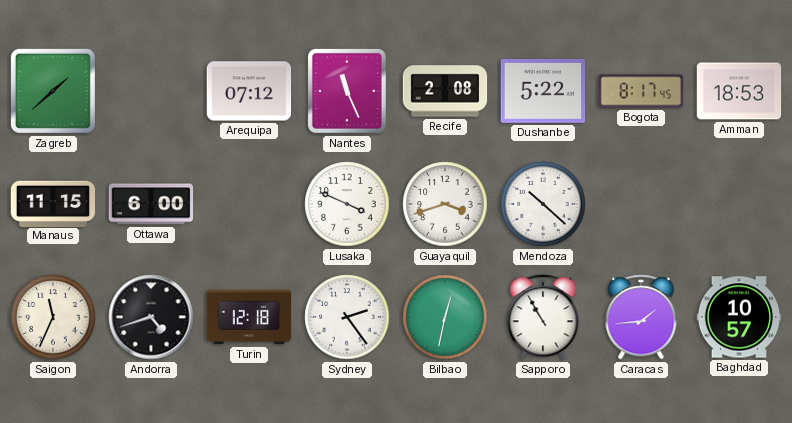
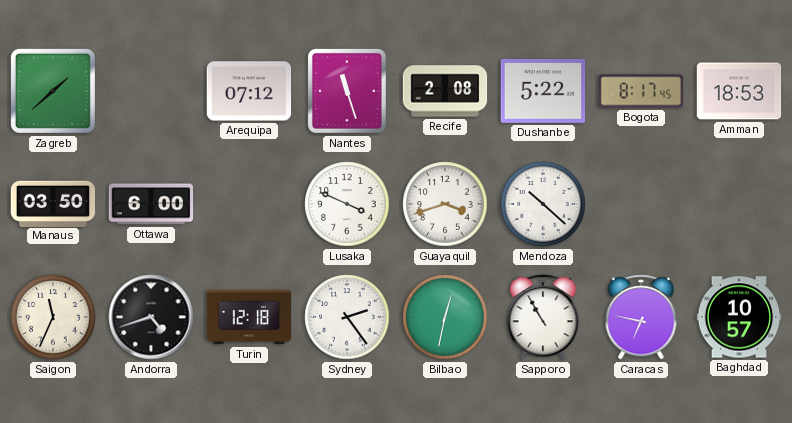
Nantes: 11:26 -> 11:27
Manaus: 11:15 -> 03:50
Caracas: 1:44 -> 6:47
